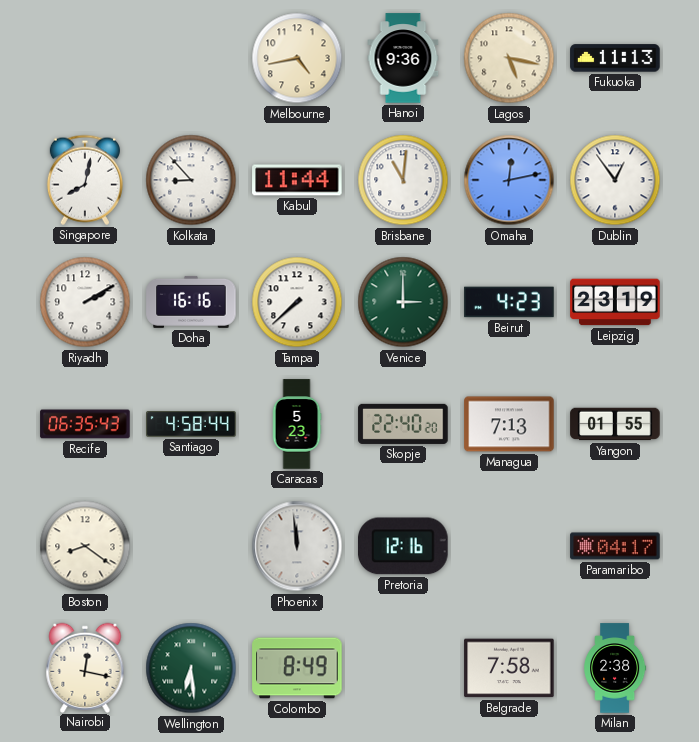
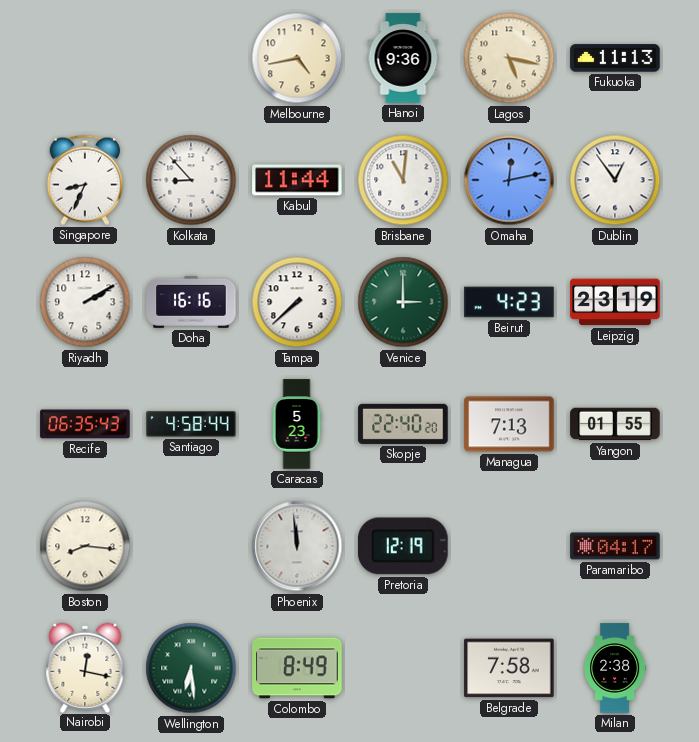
Singapore: 8:02 -> 8:34
Boston: 8:21 -> 8:16
Pretoria: 12:16 -> 12:19
